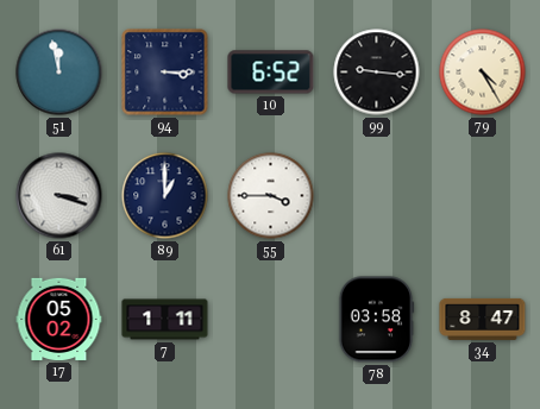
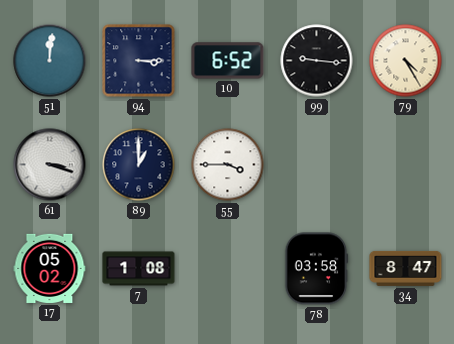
51: 11:58 -> 12:01
7: 1:11 -> 1:08
